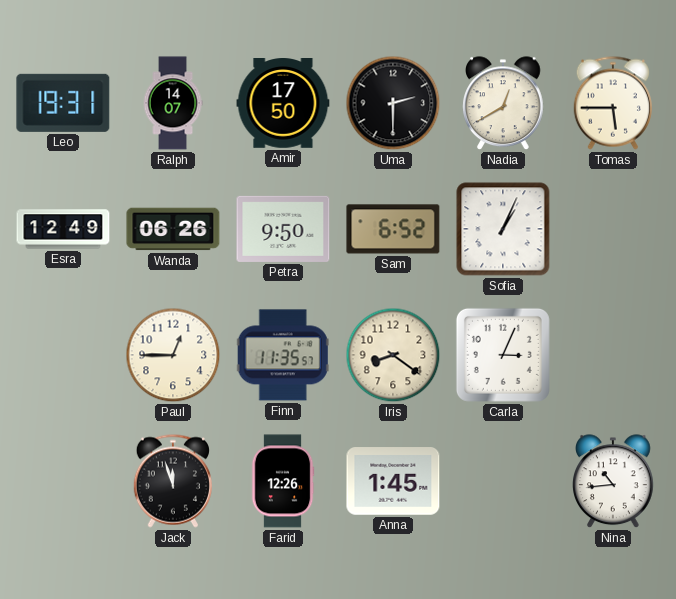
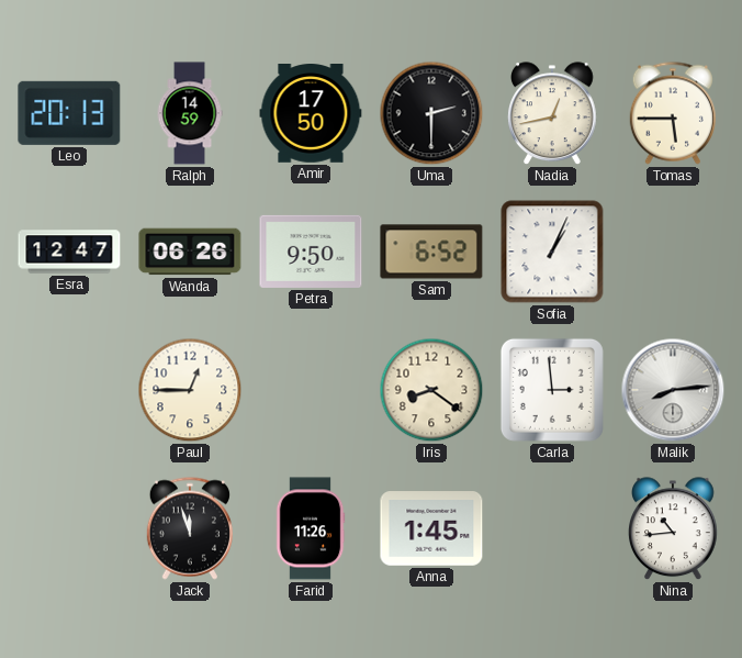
Leo: 19:31 -> 20:13
Ralph: 14:07 -> 14:59
Nadia: 12:40 -> 12:43
Esra: 12:49 -> 12:47
Finn: 11:35 -> none
Carla: 3:04 -> 2:59
Malik: none -> 8:14
Farid: 12:26 -> 11:26
